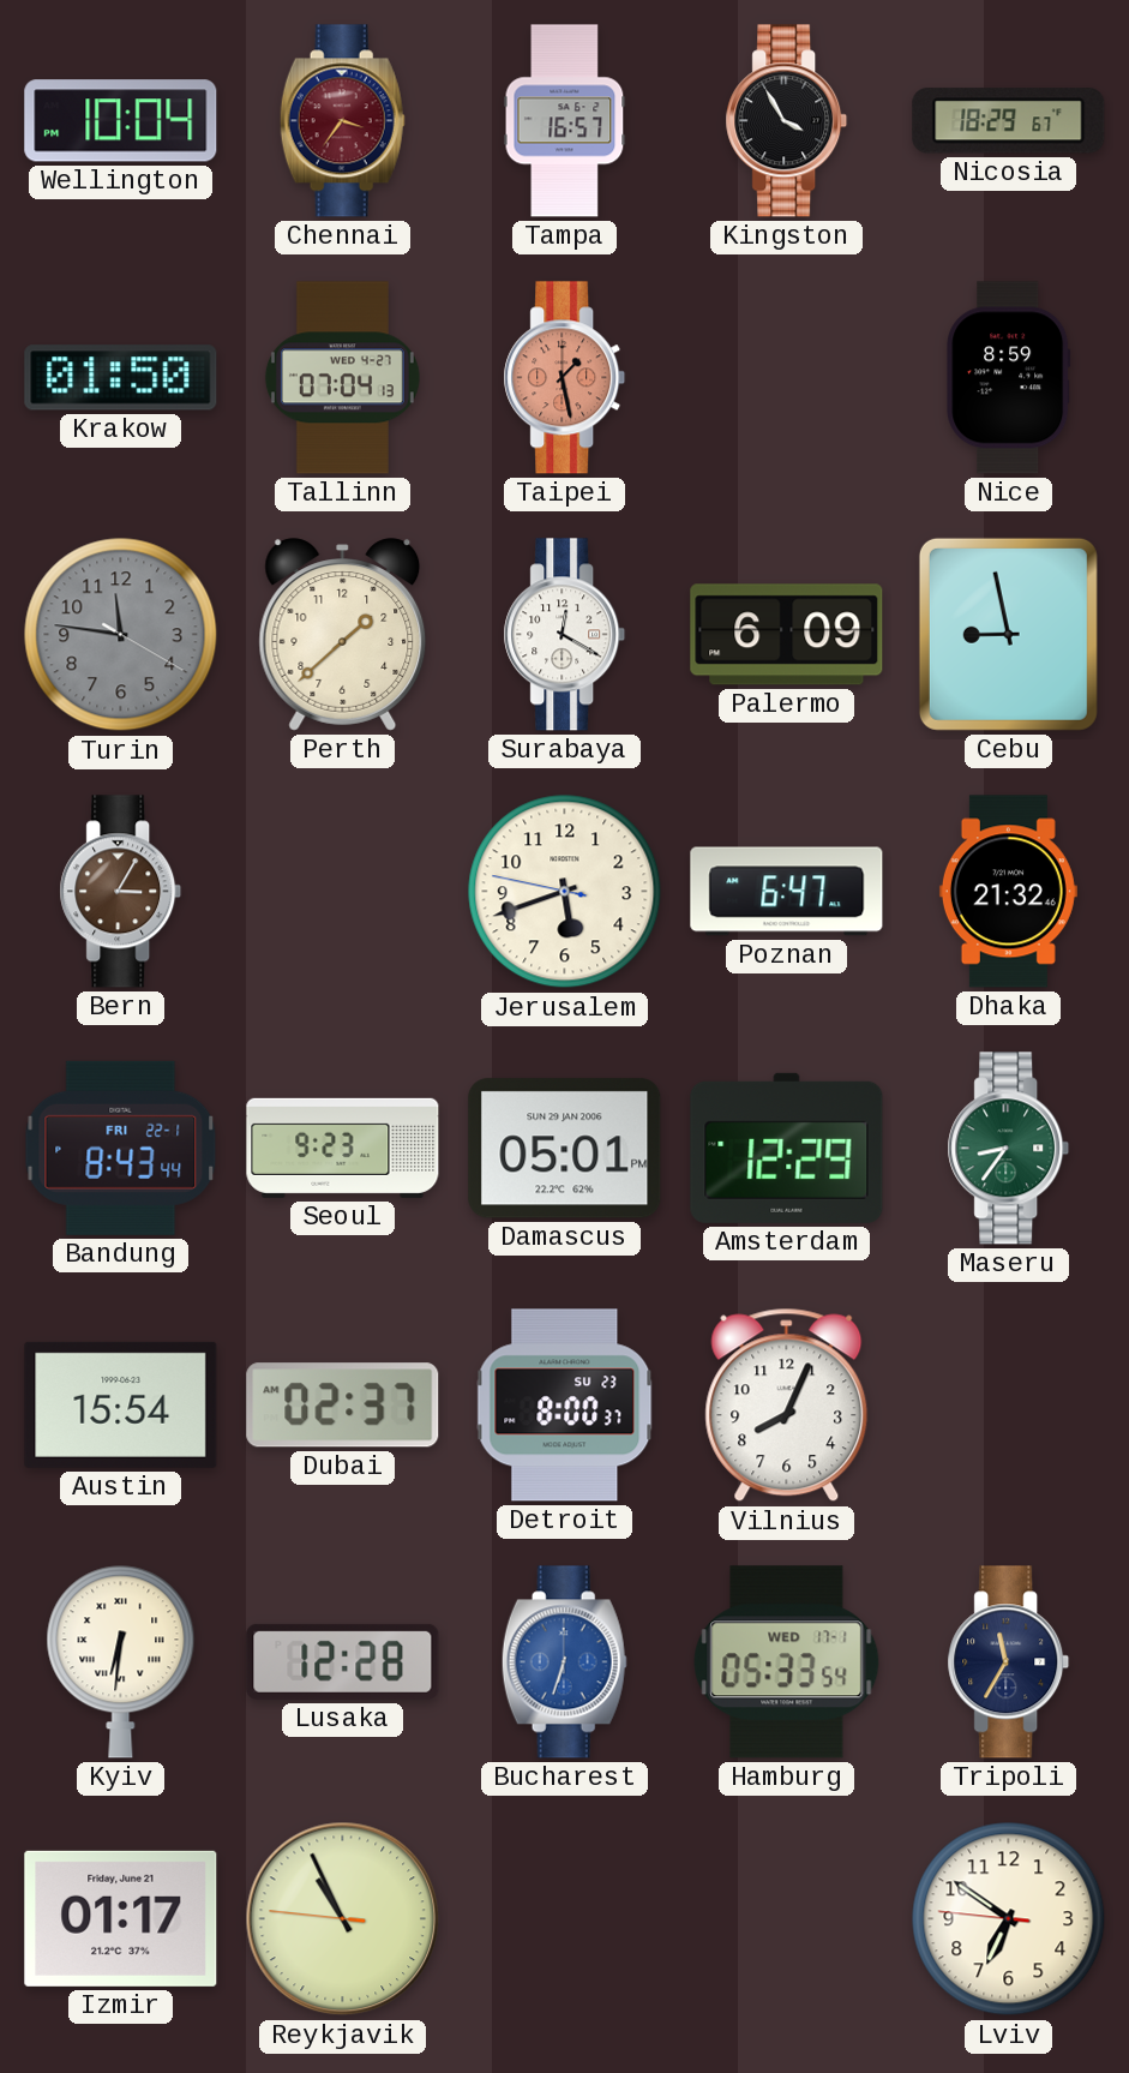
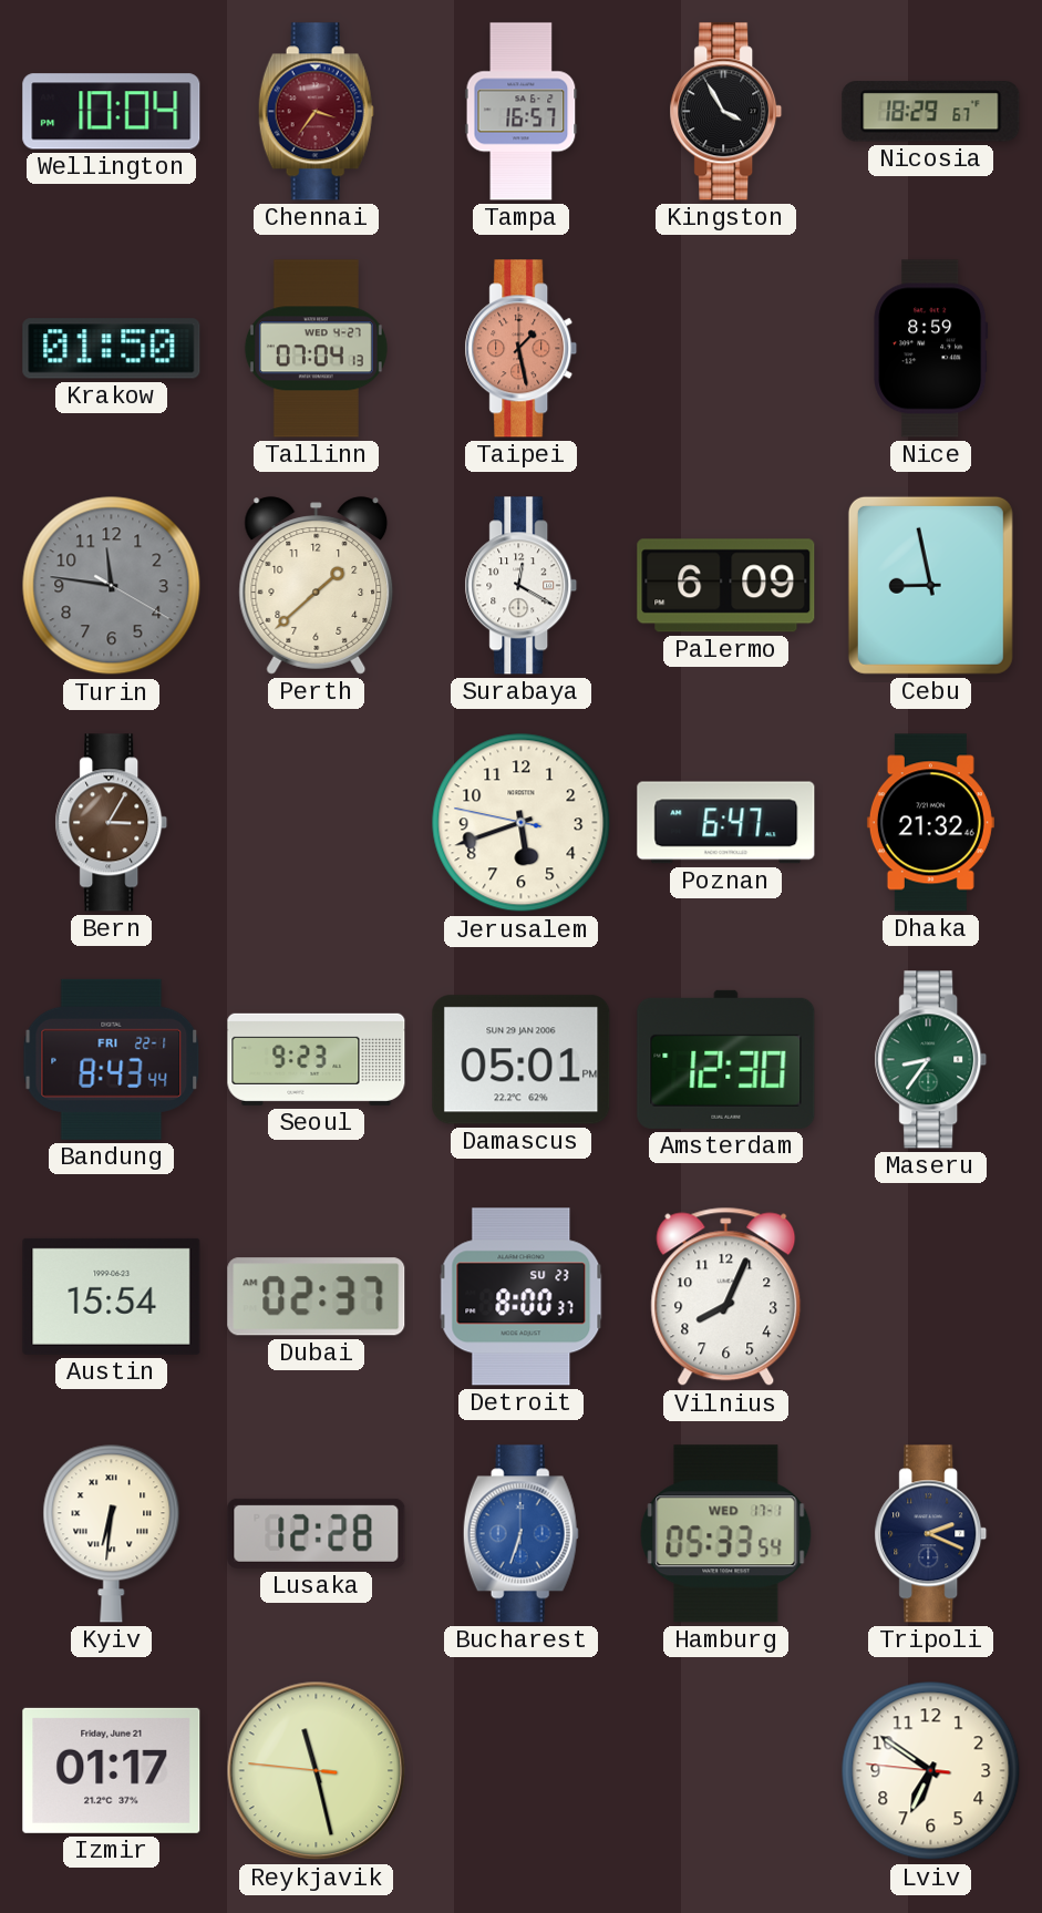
Amsterdam: 12:29 -> 12:30
Tripoli: 11:35 -> 2:19
Reykjavik: 10:55 -> 11:27
